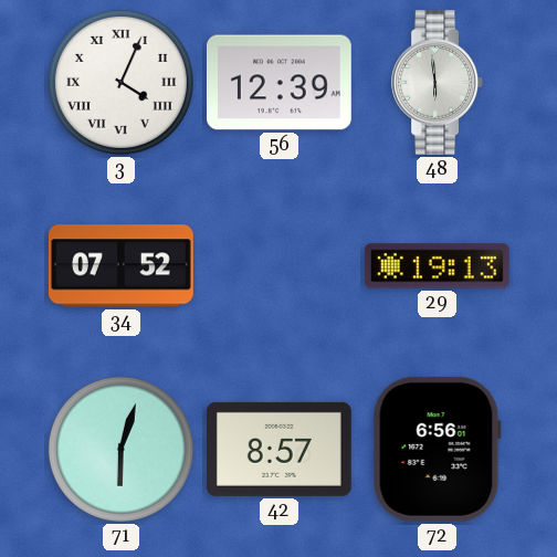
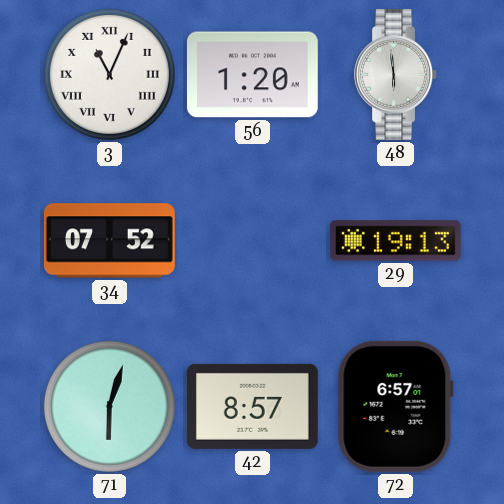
3: 4:04 -> 11:04
56: 12:39 -> 1:20
72: 6:56 -> 6:57
